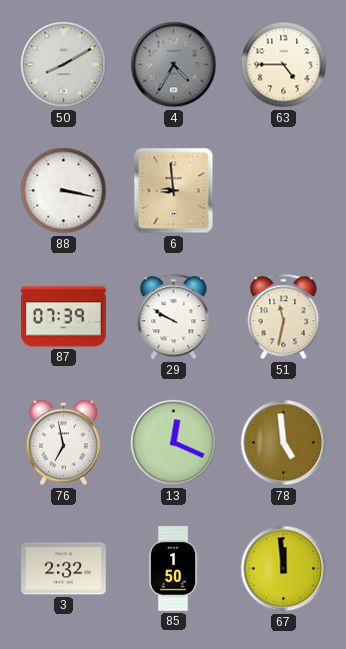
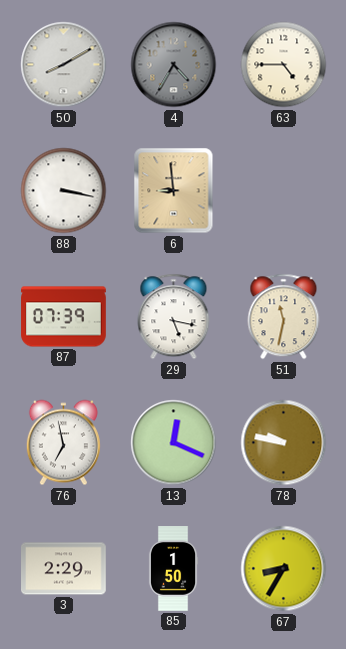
29: 9:50 -> 5:17
78: 4:59 -> 9:47
3: 2:32 -> 2:29
67: 11:59 -> 8:35
